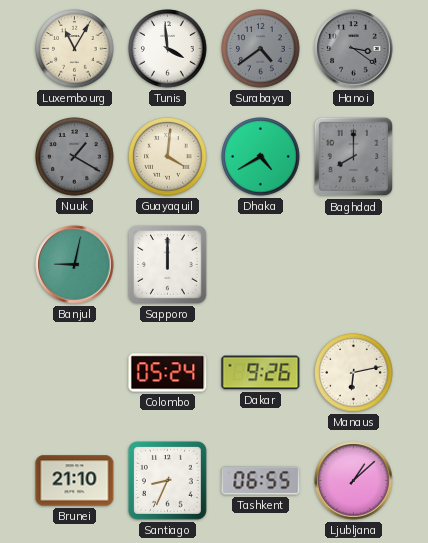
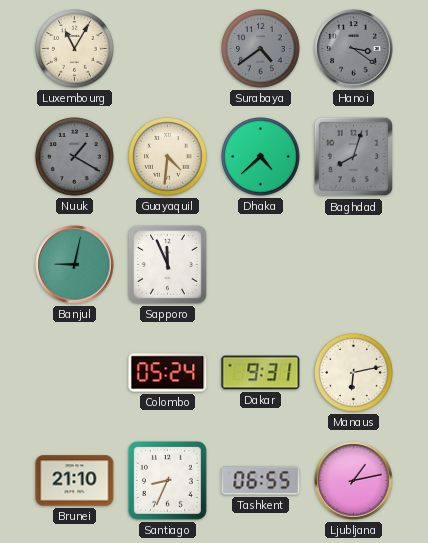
Tunis: 3:59 -> none
Guayaquil: 4:01 -> 4:31
Dhaka: 4:40 -> 4:38
Baghdad: 8:00 -> 8:03
Sapporo: 12:00 -> 11:56
Dakar: 9:26 -> 9:31
Ljubljana: 1:08 -> 1:13
